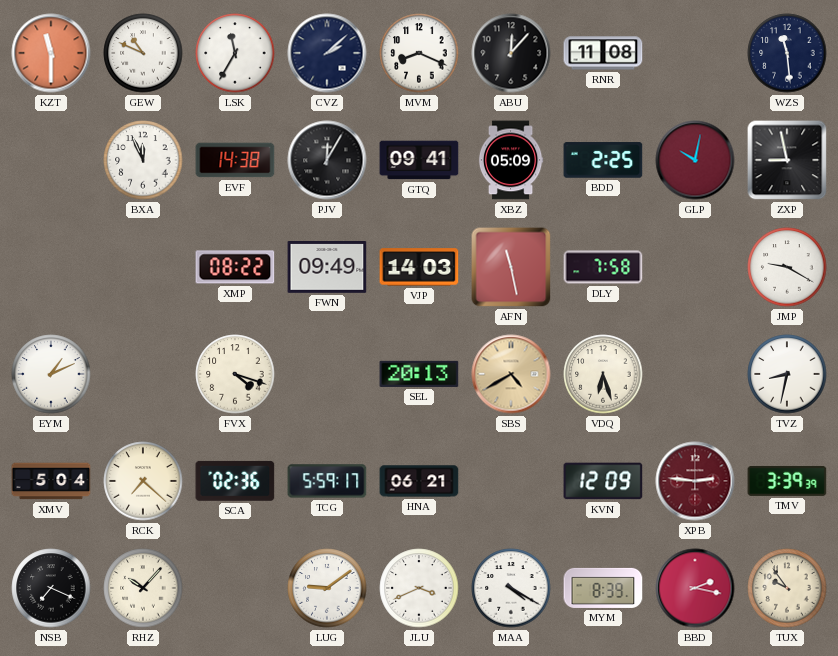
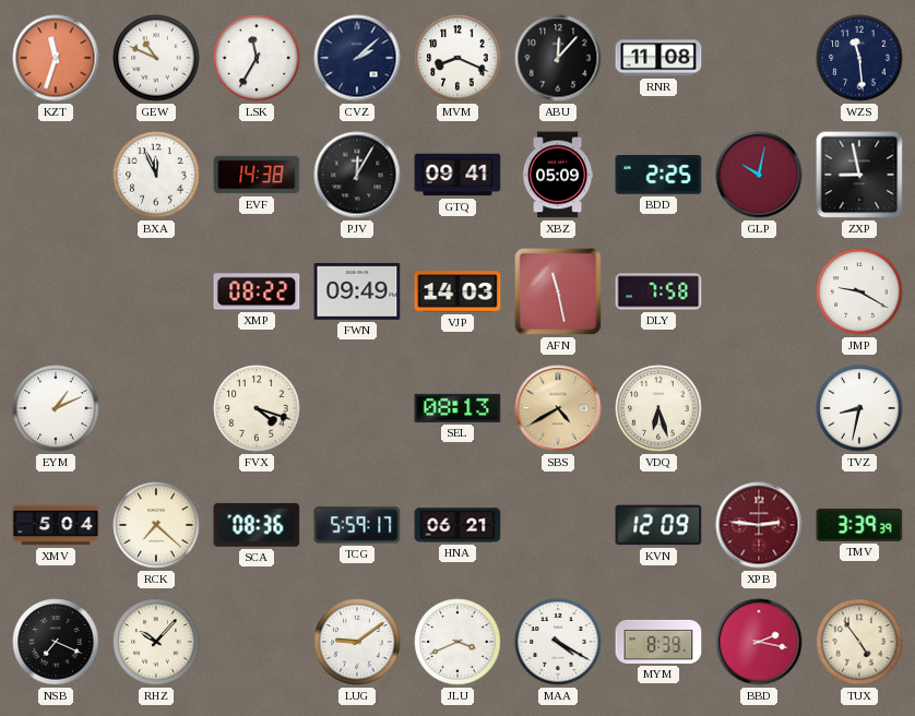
KZT: 11:30 -> 11:33
SEL: 20:13 -> 08:13
SCA: 02:36 -> 08:36
TUX: 9:54 -> 4:54
